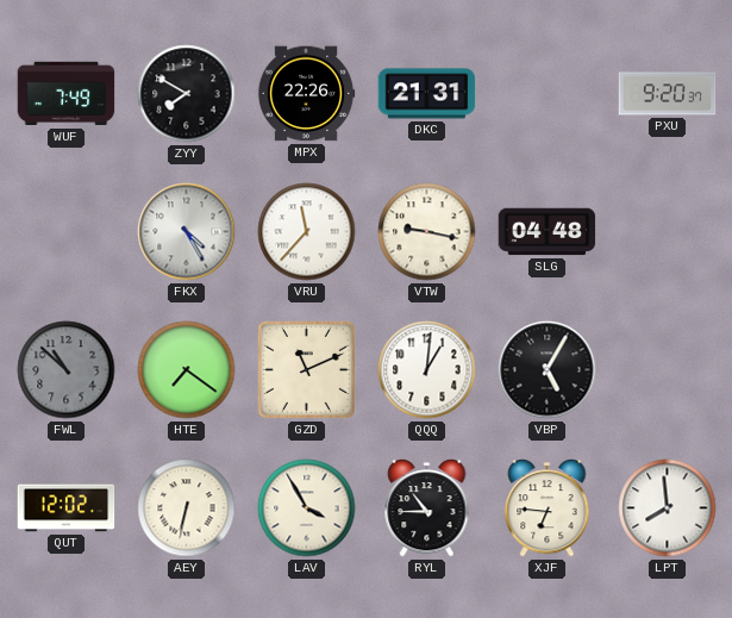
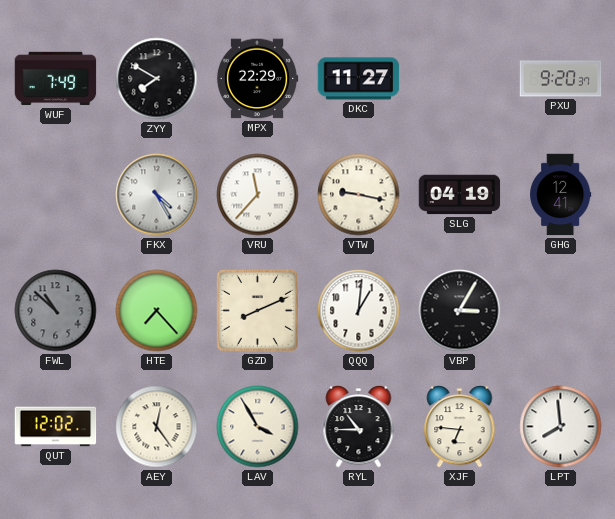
MPX: 22:26 -> 22:29
DKC: 21:31 -> 11:27
SLG: 04:48 -> 04:19
GHG: none -> 12:41
HTE: 7:21 -> 7:23
GZD: 11:11 -> 8:11
VBP: 5:05 -> 3:05
AEY: 6:32 -> 12:24
